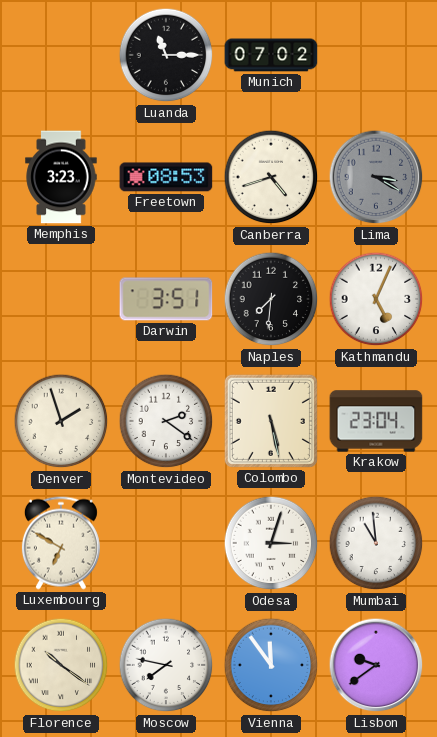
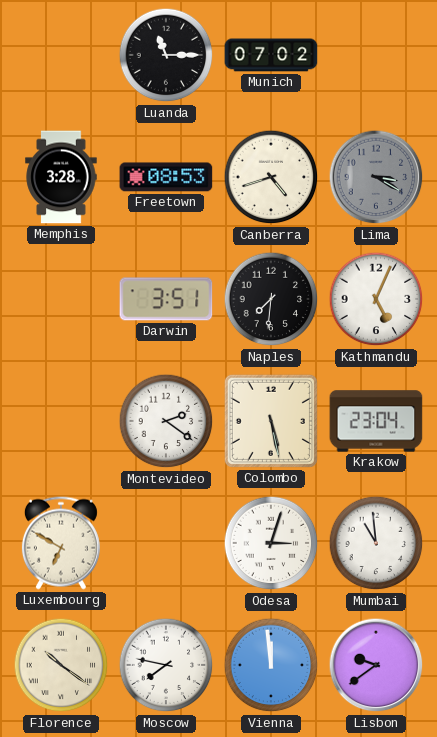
Memphis: 3:23 -> 3:28
Denver: 1:57 -> none
Vienna: 11:54 -> 11:59
